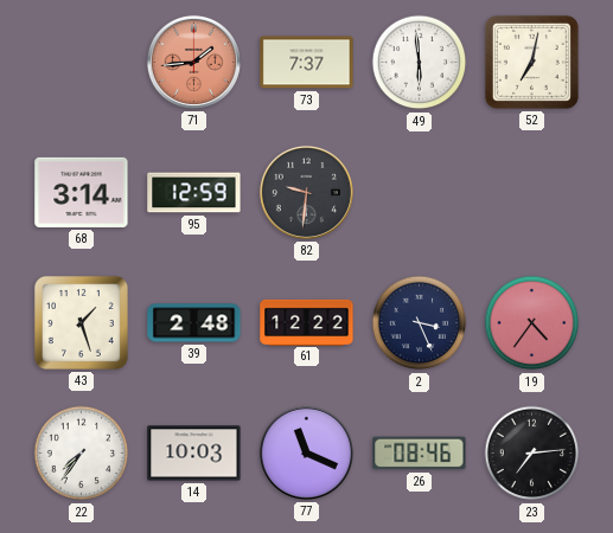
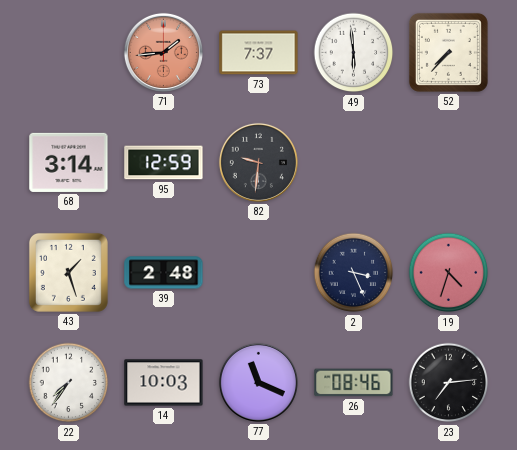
52: 7:02 -> 7:37
61: 12:22 -> none
19: 4:36 -> 4:33
